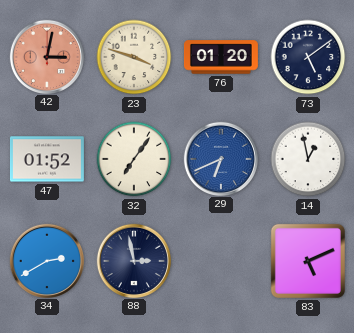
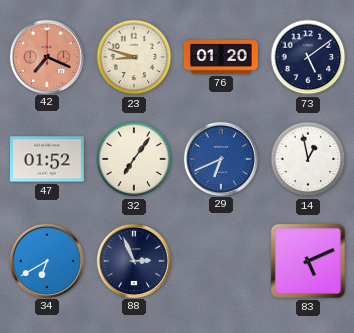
42: 3:02 -> 7:19
23: 3:48 -> 8:48
34: 2:40 -> 6:40
88: 2:58 -> 2:56
